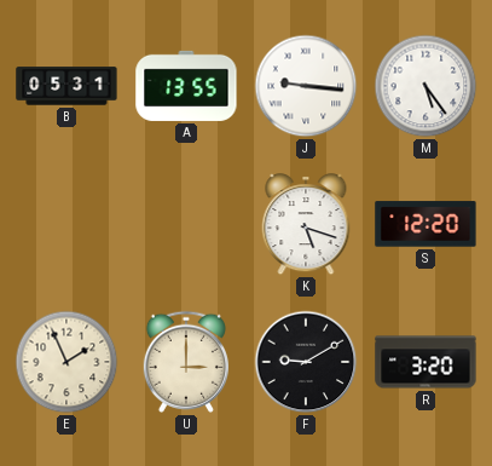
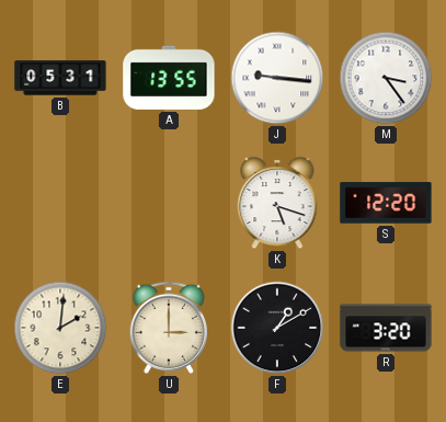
M: 5:24 -> 3:24
E: 1:56 -> 2:01
F: 9:10 -> 1:10
